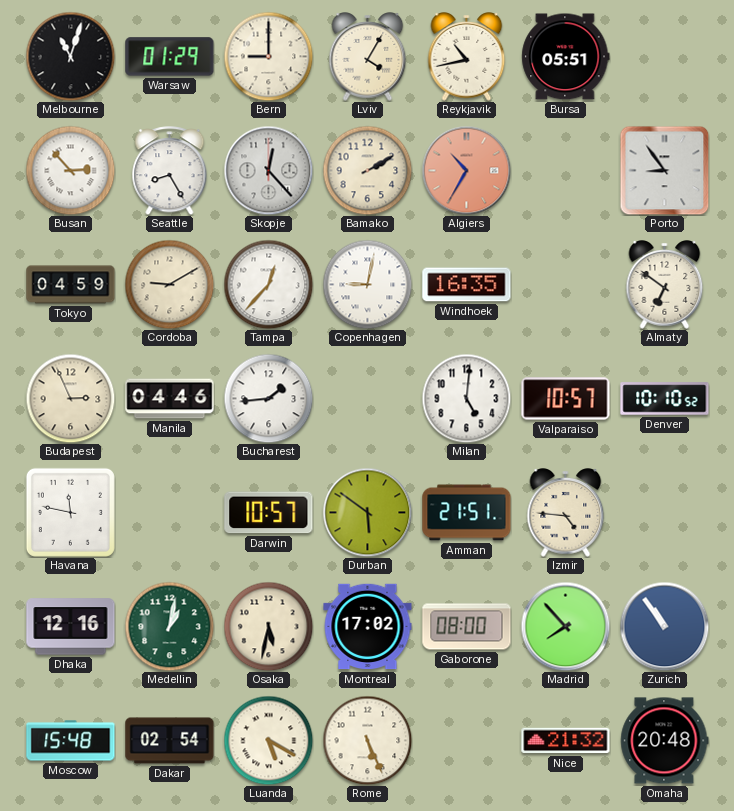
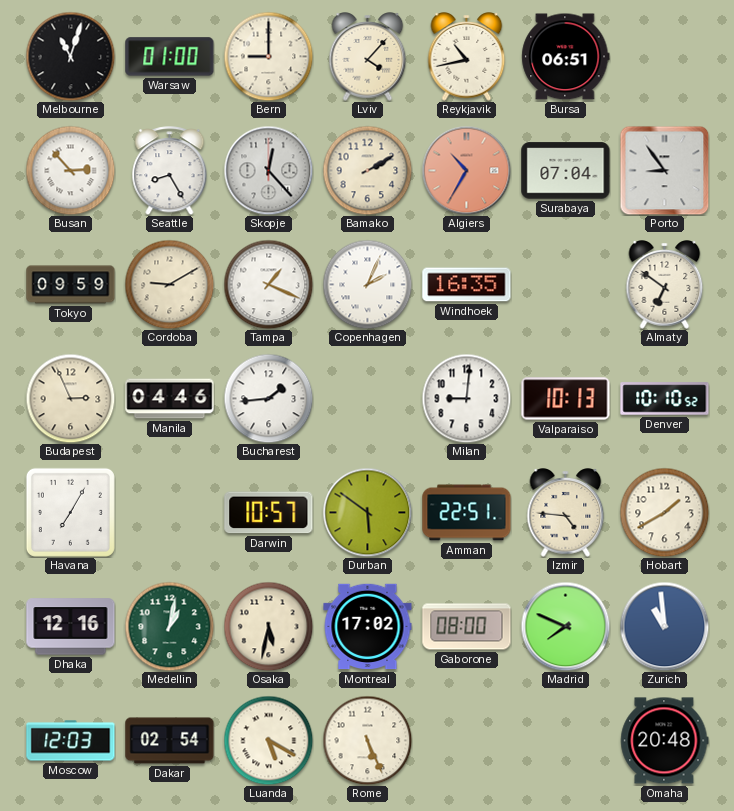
Warsaw: 01:29 -> 01:00
Lviv: 4:05 -> 4:07
Bursa: 05:51 -> 06:51
Surabaya: none -> 07:04
Tokyo: 04:59 -> 09:59
Tampa: 12:37 -> 1:19
Copenhagen: 9:02 -> 2:04
Milan: 5:01 -> 9:01
Valparaiso: 10:57 -> 10:13
Havana: 11:47 -> 7:05
Amman: 21:51 -> 22:51
Hobart: none -> 1:40
Madrid: 7:53 -> 7:49
Zurich: 10:54 -> 10:59
Moscow: 15:48 -> 12:03
Nice: 21:32 -> none
